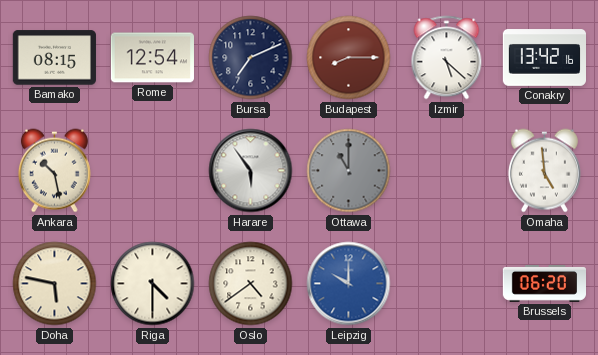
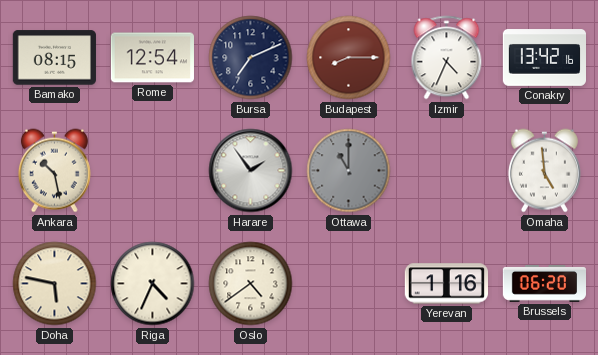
Izmir: 5:22 -> 4:34
Harare: 5:54 -> 1:54
Riga: 4:30 -> 4:34
Leipzig: 10:00 -> none
Yerevan: none -> 1:16
